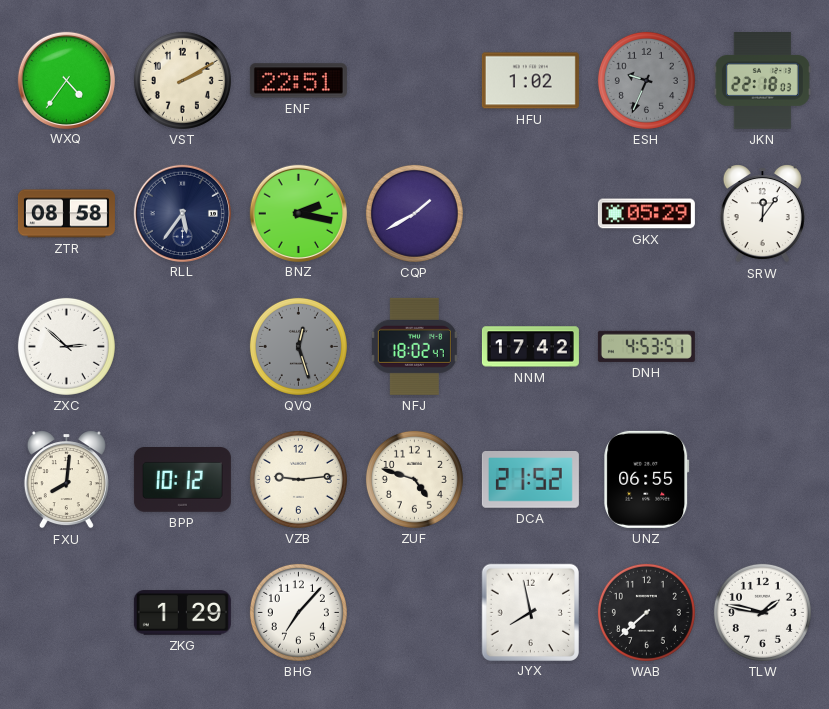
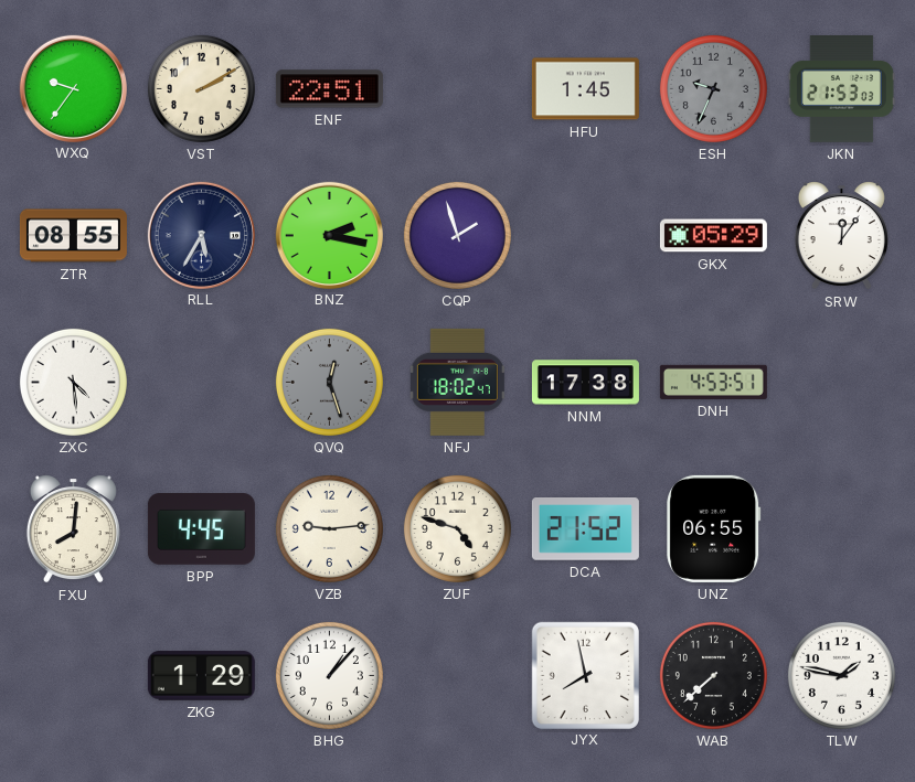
WXQ: 4:36 -> 9:36
HFU: 1:02 -> 1:45
JKN: 22:18 -> 21:53
ZTR: 08:58 -> 08:55
RLL: 5:36 -> 5:35
CQP: 1:40 -> 1:57
ZXC: 2:52 -> 4:29
NNM: 17:42 -> 17:38
BPP: 10:12 -> 4:45
BHG: 7:07 -> 1:07
